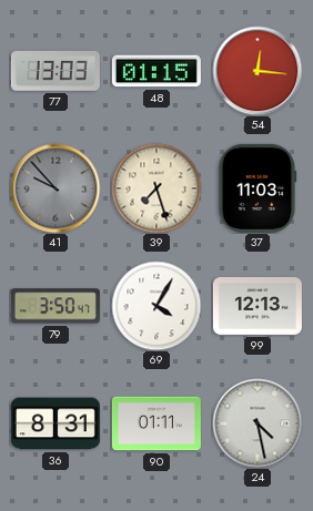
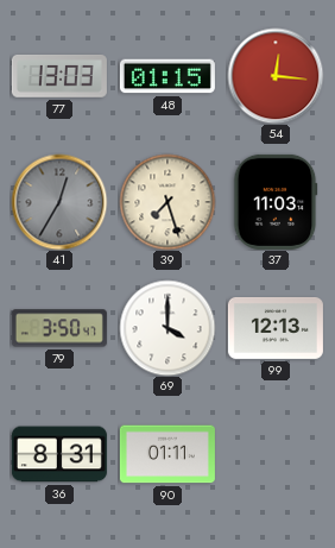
41: 9:53 -> 12:35
69: 4:05 -> 4:00
24: 4:28 -> none
